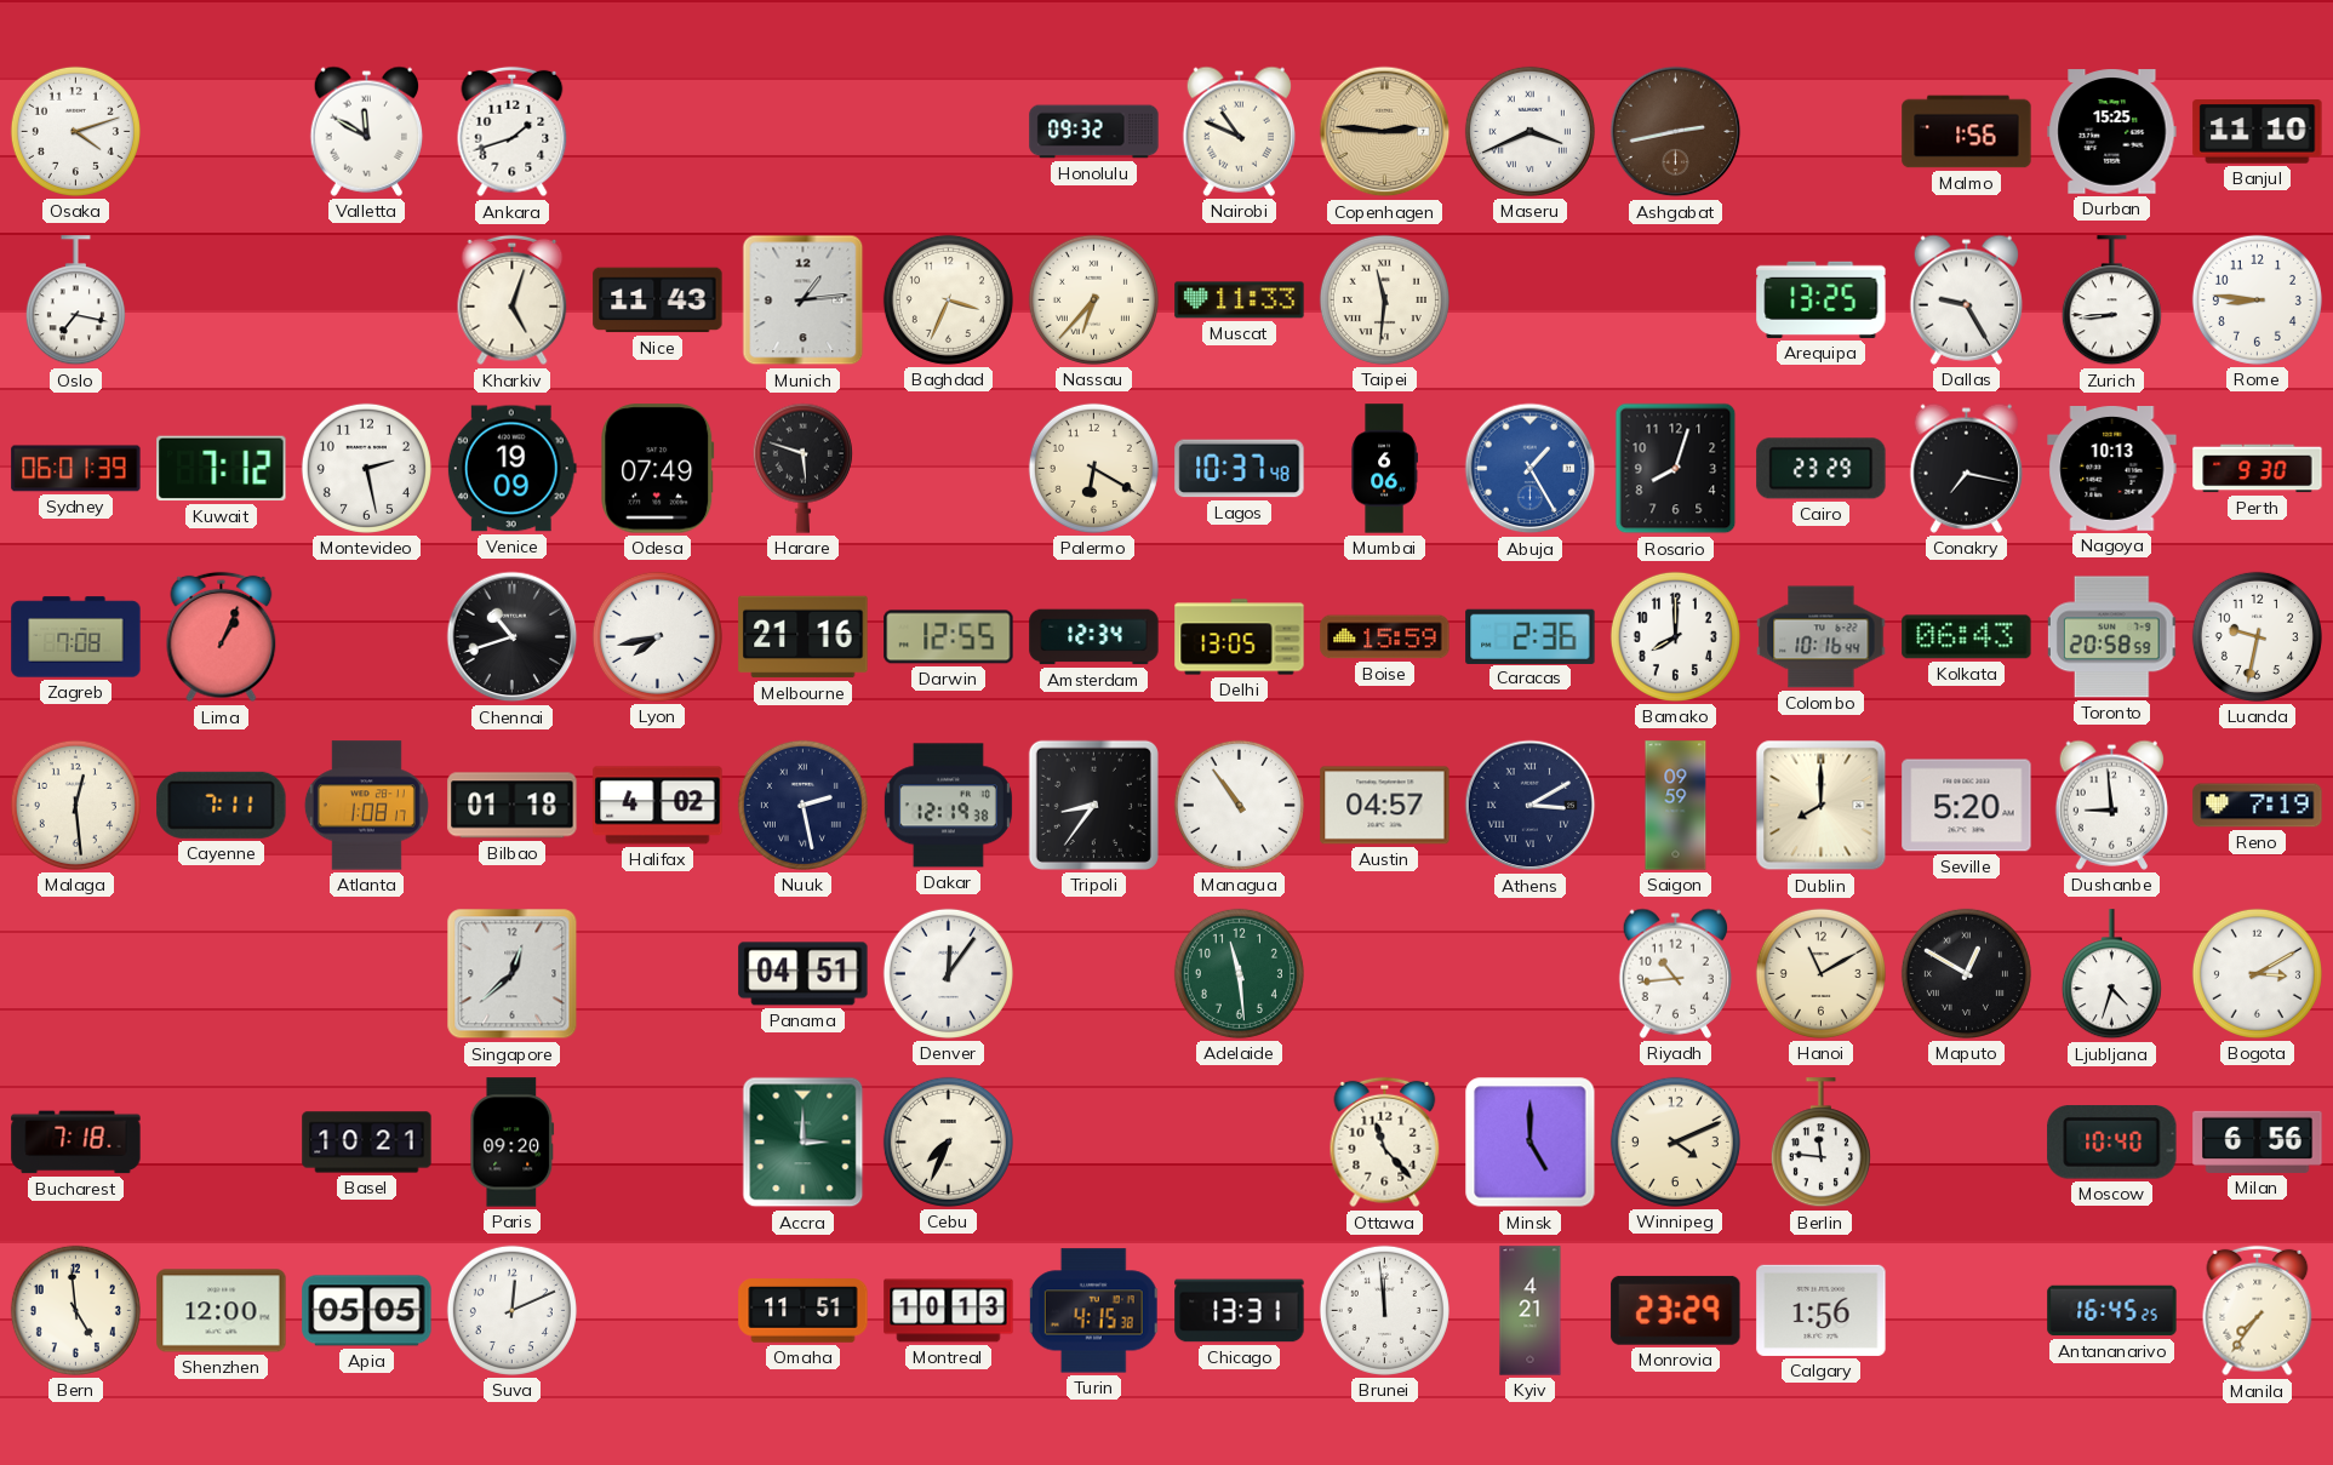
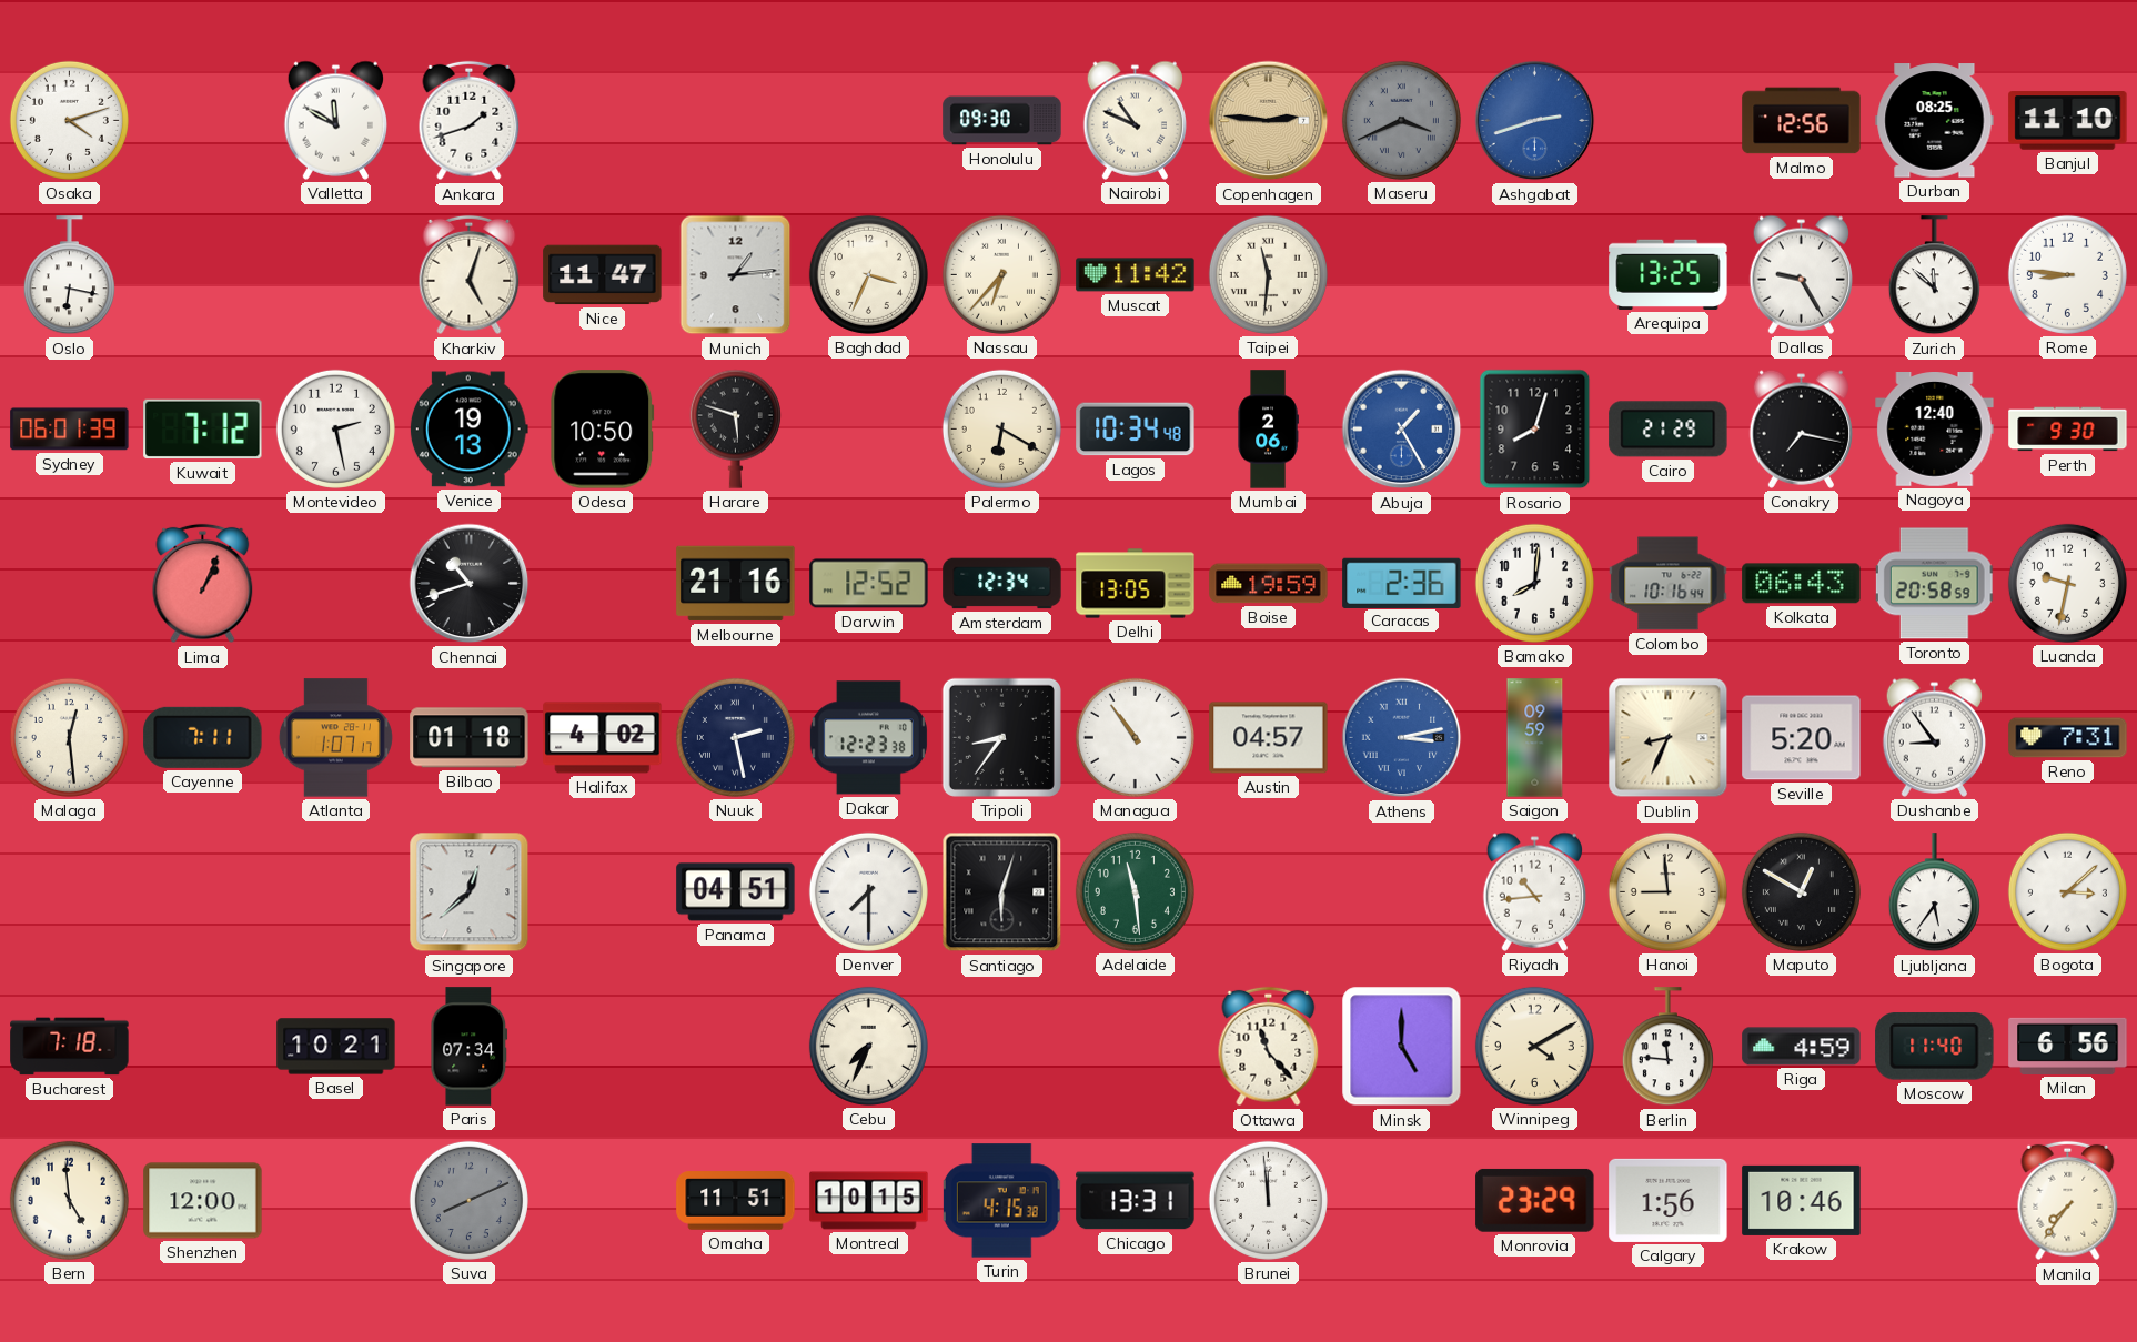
Honolulu: 09:32 -> 09:30
Maseru dial: white -> grey
Ashgabat: 2:43 -> 2:42
Ashgabat dial: brown -> blue
Malmo: 1:56 -> 12:56
Durban: 15:25 -> 08:25
Oslo: 7:17 -> 6:17
Nice: 11:43 -> 11:47
Muscat: 11:33 -> 11:42
Zurich: 8:44 -> 11:52
Venice: 19:09 -> 19:13
Odesa: 07:49 -> 10:50
Lagos: 10:37 -> 10:34
Mumbai: 6:06 -> 2:06
Cairo: 23:29 -> 21:29
Nagoya: 10:13 -> 12:40
Zagreb: 7:08 -> none
Lyon: 7:43 -> none
Darwin: 12:55 -> 12:52
Boise: 15:59 -> 19:59
Bamako: 8:00 -> 8:01
Atlanta: 1:08 -> 1:07
Dakar: 12:19 -> 12:23
Athens: 3:10 -> 3:13
Athens dial: navy -> blue
Dublin: 8:00 -> 8:34
Dushanbe: 8:59 -> 8:54
Reno: 7:19 -> 7:31
Denver: 12:06 -> 7:30
Santiago: none -> 6:03
Hanoi: 11:10 -> 8:59
Ljubljana: 4:33 -> 5:36
Bogota: 3:10 -> 3:08
Paris: 09:20 -> 07:34
Accra: 3:00 -> none
Winnipeg: 4:11 -> 4:10
Riga: none -> 4:59
Moscow: 10:40 -> 11:40
Apia: 05:05 -> none
Suva: 12:11 -> 8:11
Suva dial: white -> grey
Montreal: 10:13 -> 10:15
Kyiv: 4:21 -> none
Krakow: none -> 10:46
Antananarivo: 16:45 -> none
